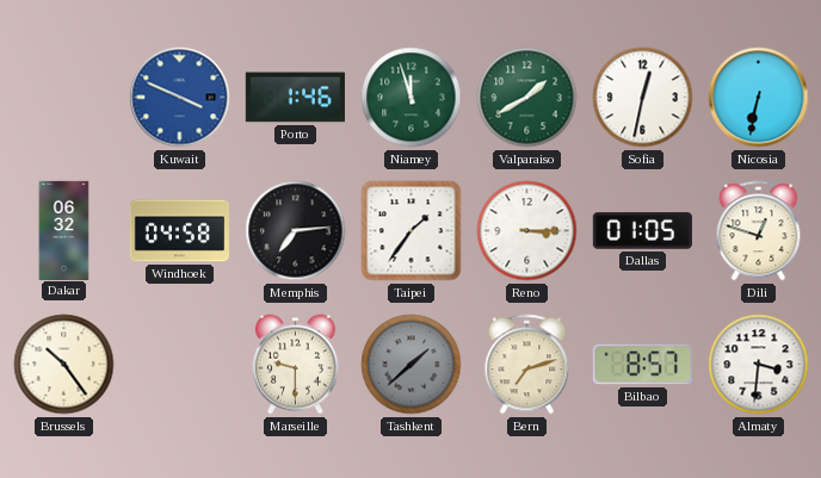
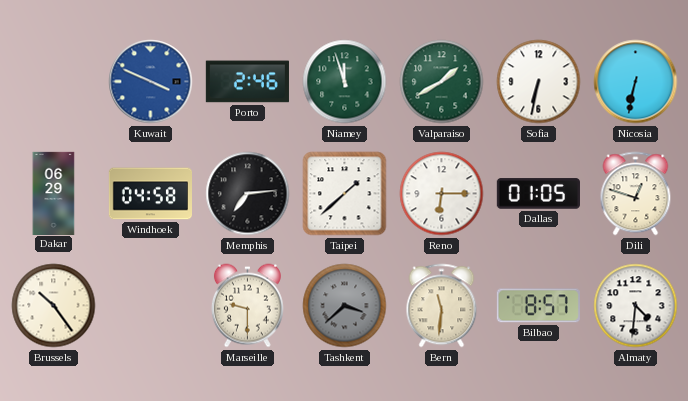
Porto: 1:46 -> 2:46
Sofia: 12:32 -> 6:32
Dakar: 06:32 -> 06:29
Taipei: 1:36 -> 1:38
Reno: 3:15 -> 6:15
Tashkent: 1:38 -> 3:38
Bern: 7:12 -> 11:31
Almaty: 3:31 -> 4:31
